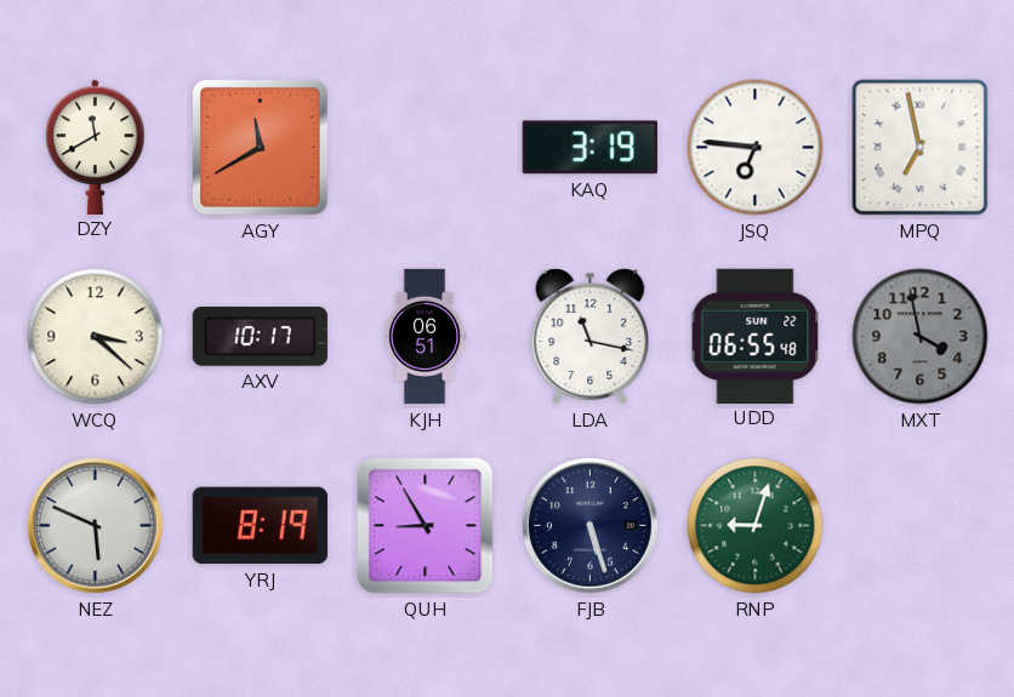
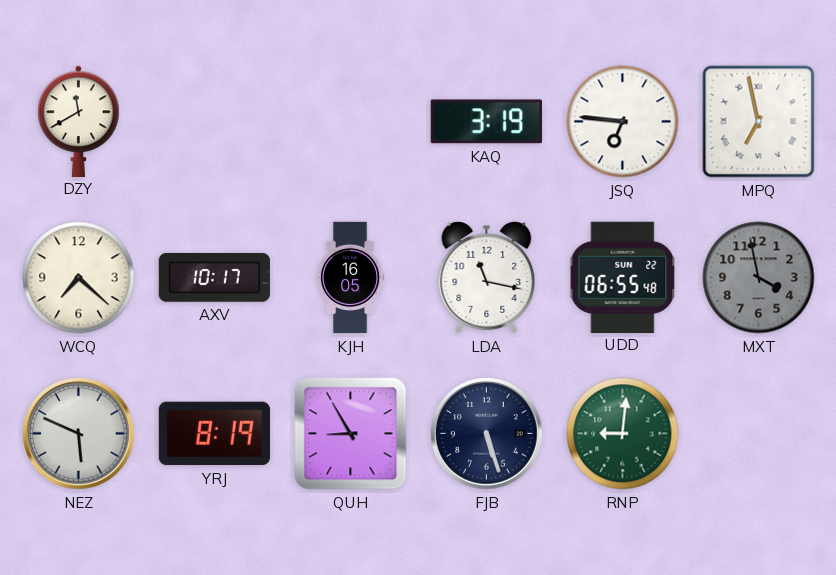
AGY: 11:40 -> none
WCQ: 3:22 -> 7:22
KJH: 06:51 -> 16:05
RNP: 9:03 -> 9:01
